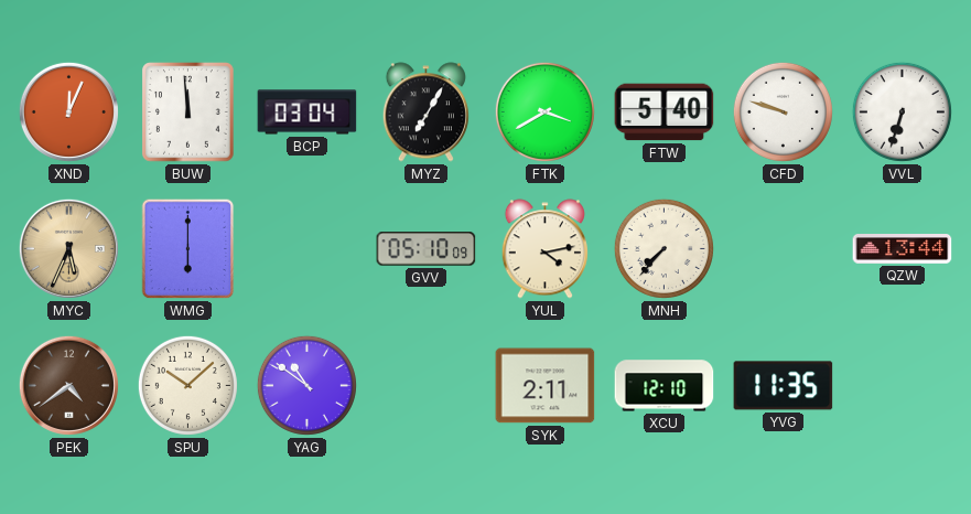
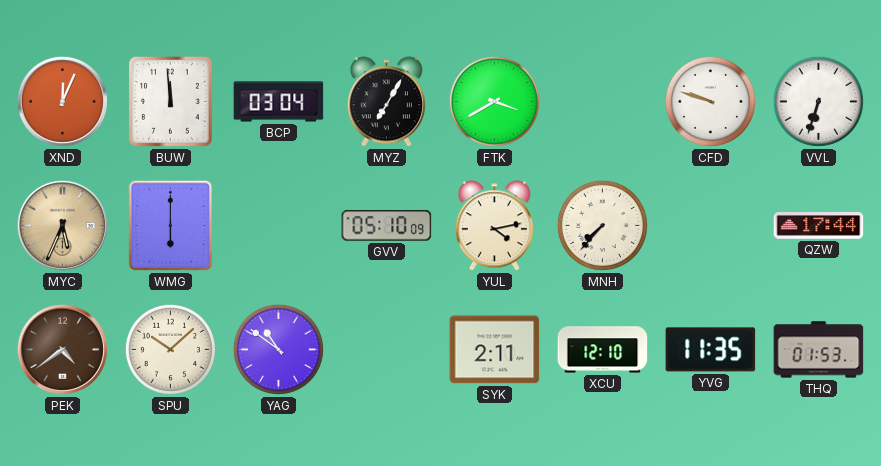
FTW: 5:40 -> none
QZW: 13:44 -> 17:44
THQ: none -> 01:53
